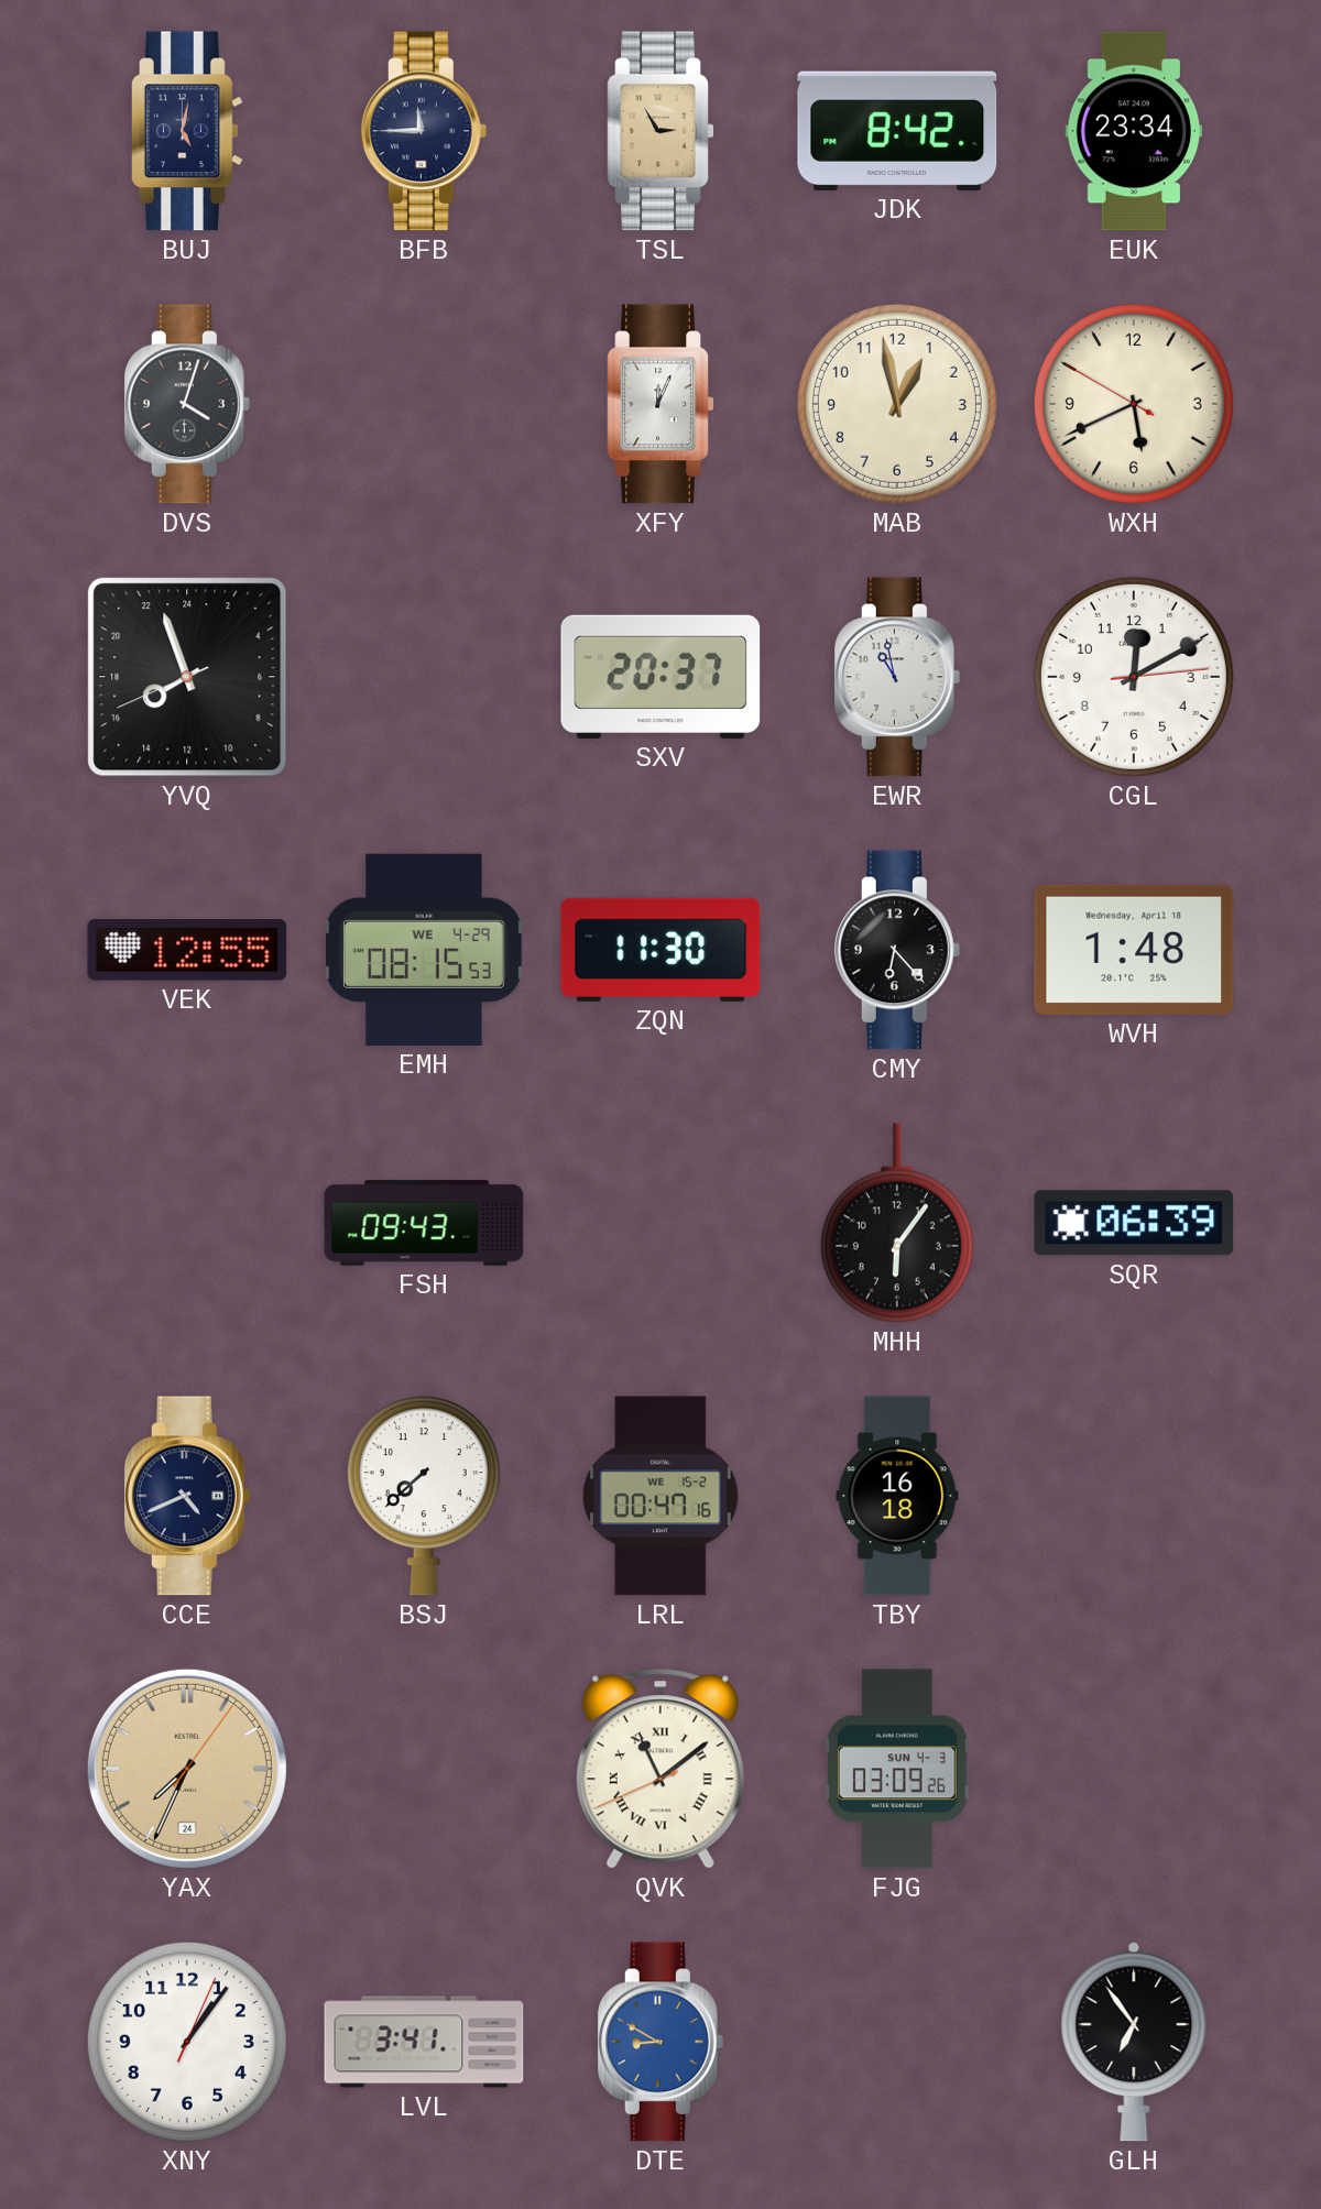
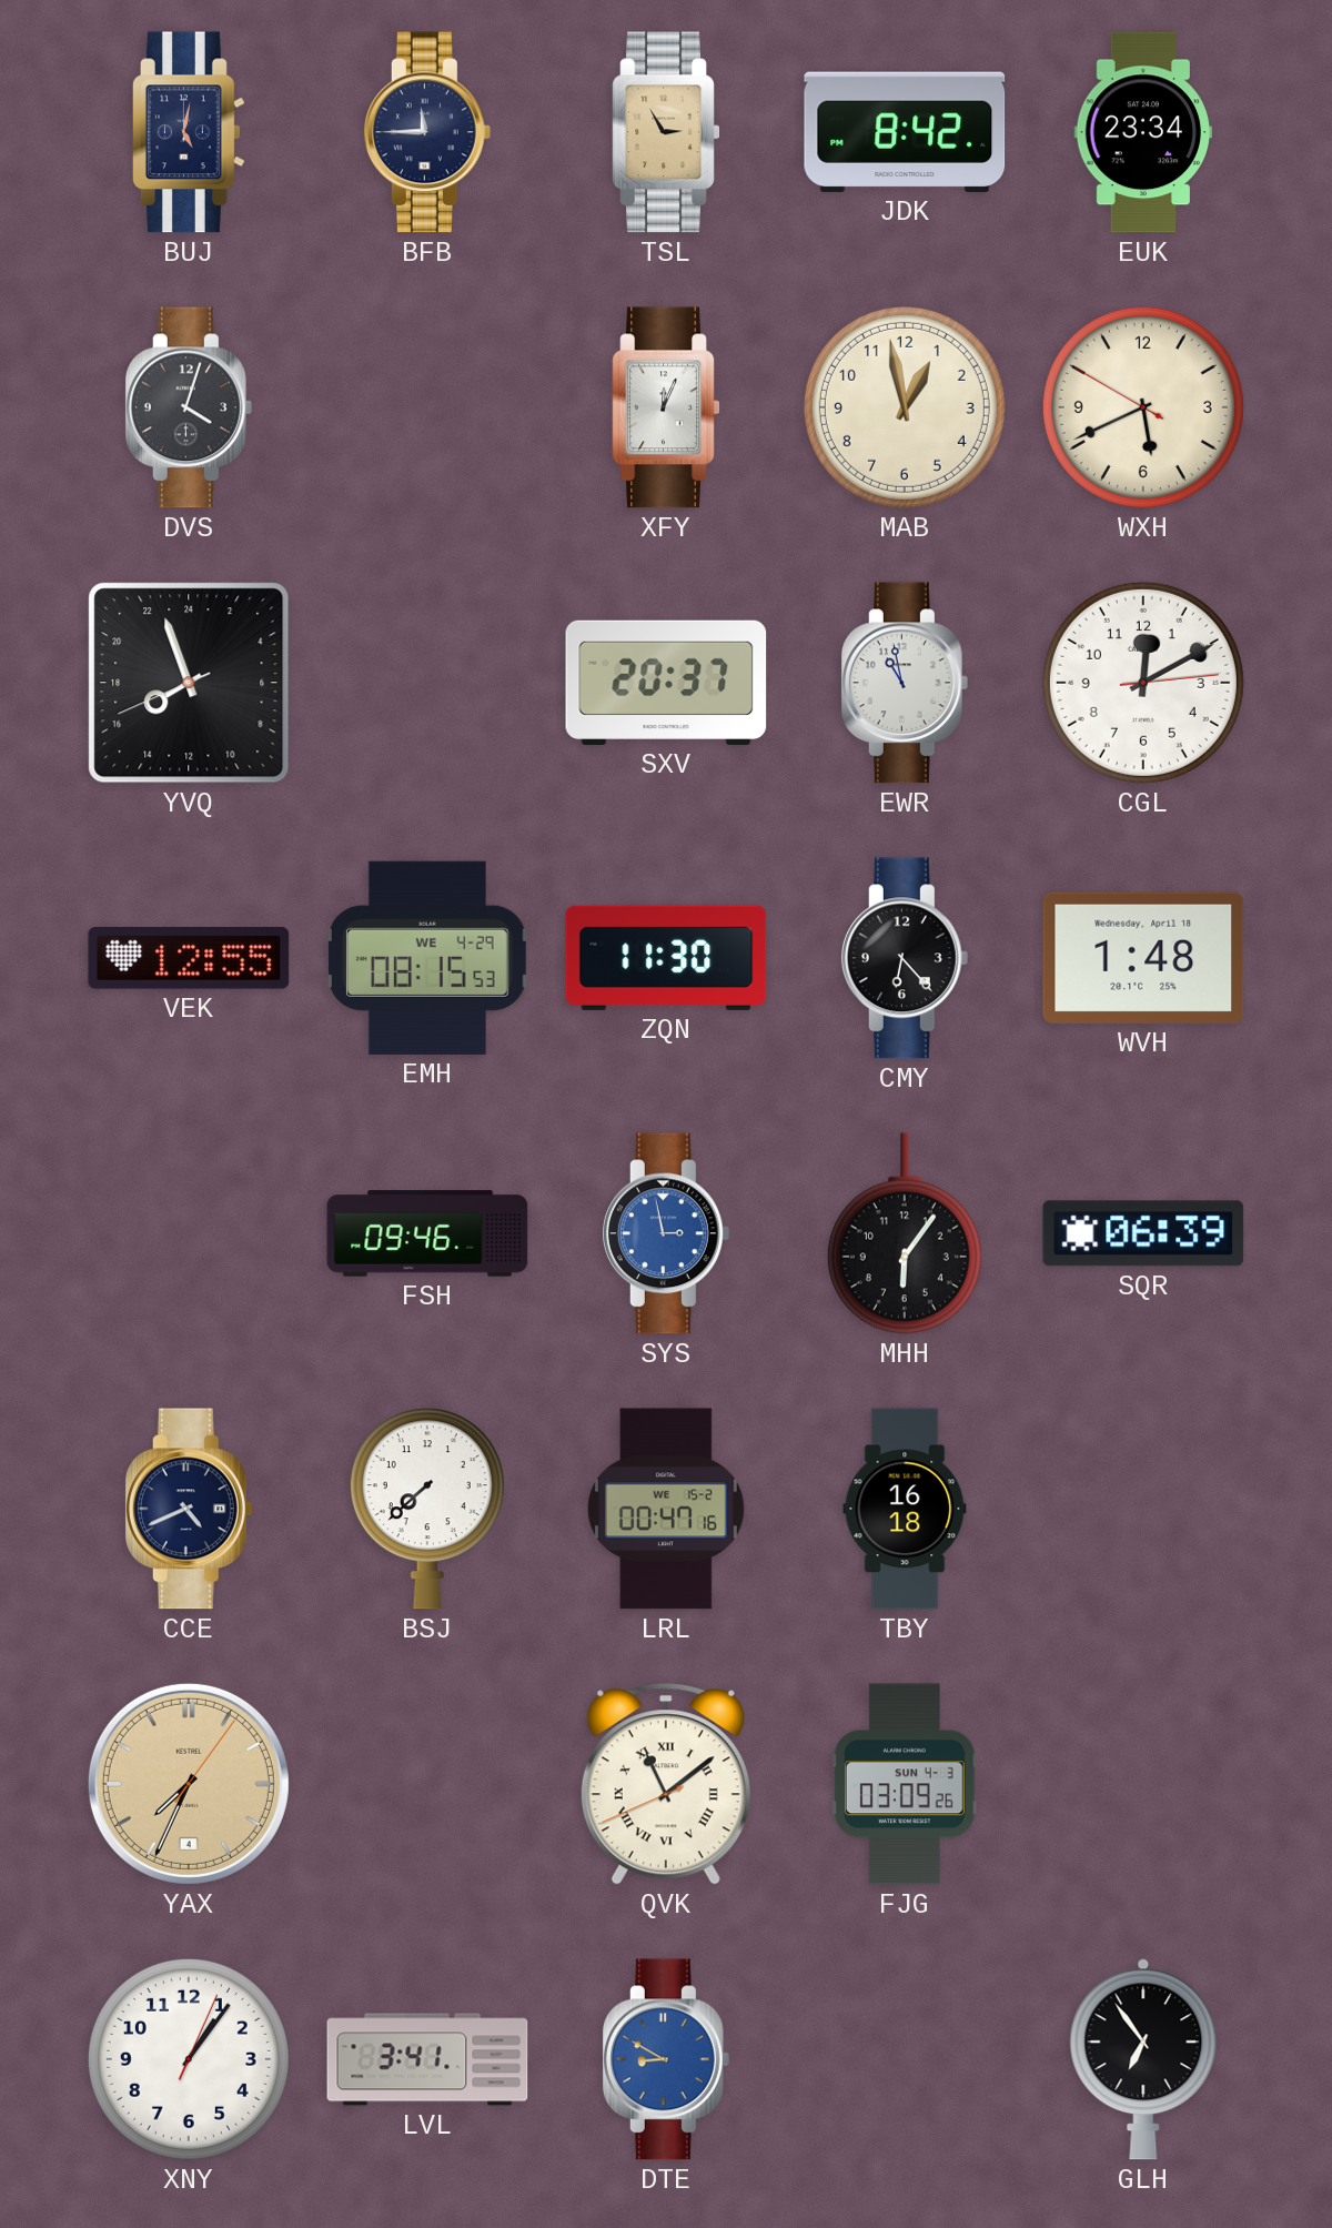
FSH: 09:43 -> 09:46
SYS: none -> 2:58
YAX date: 24 -> 4
